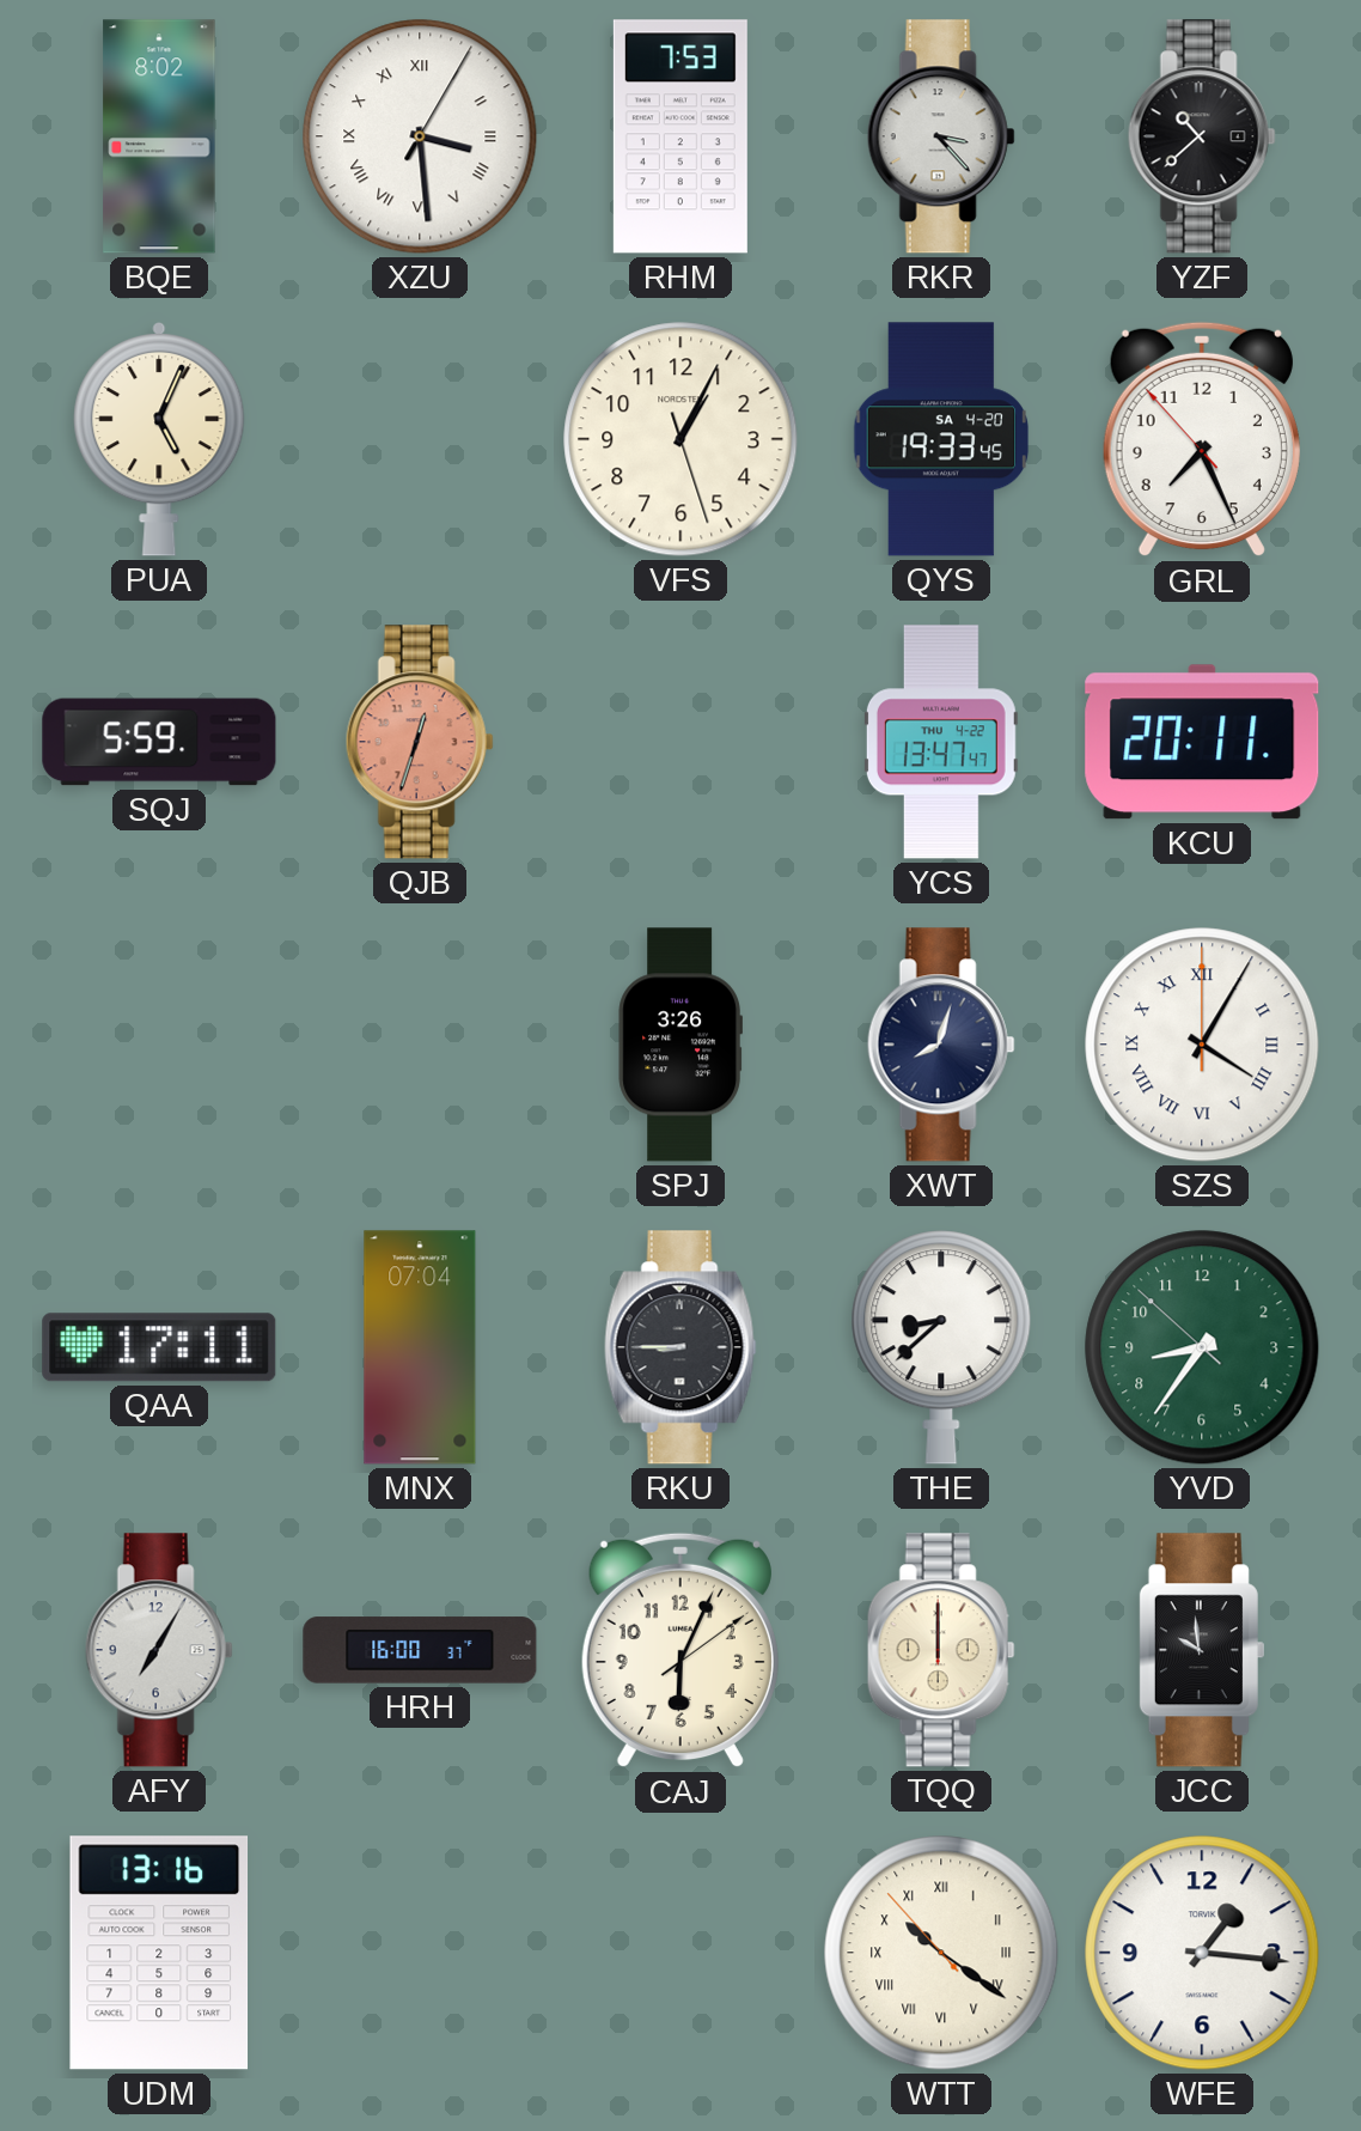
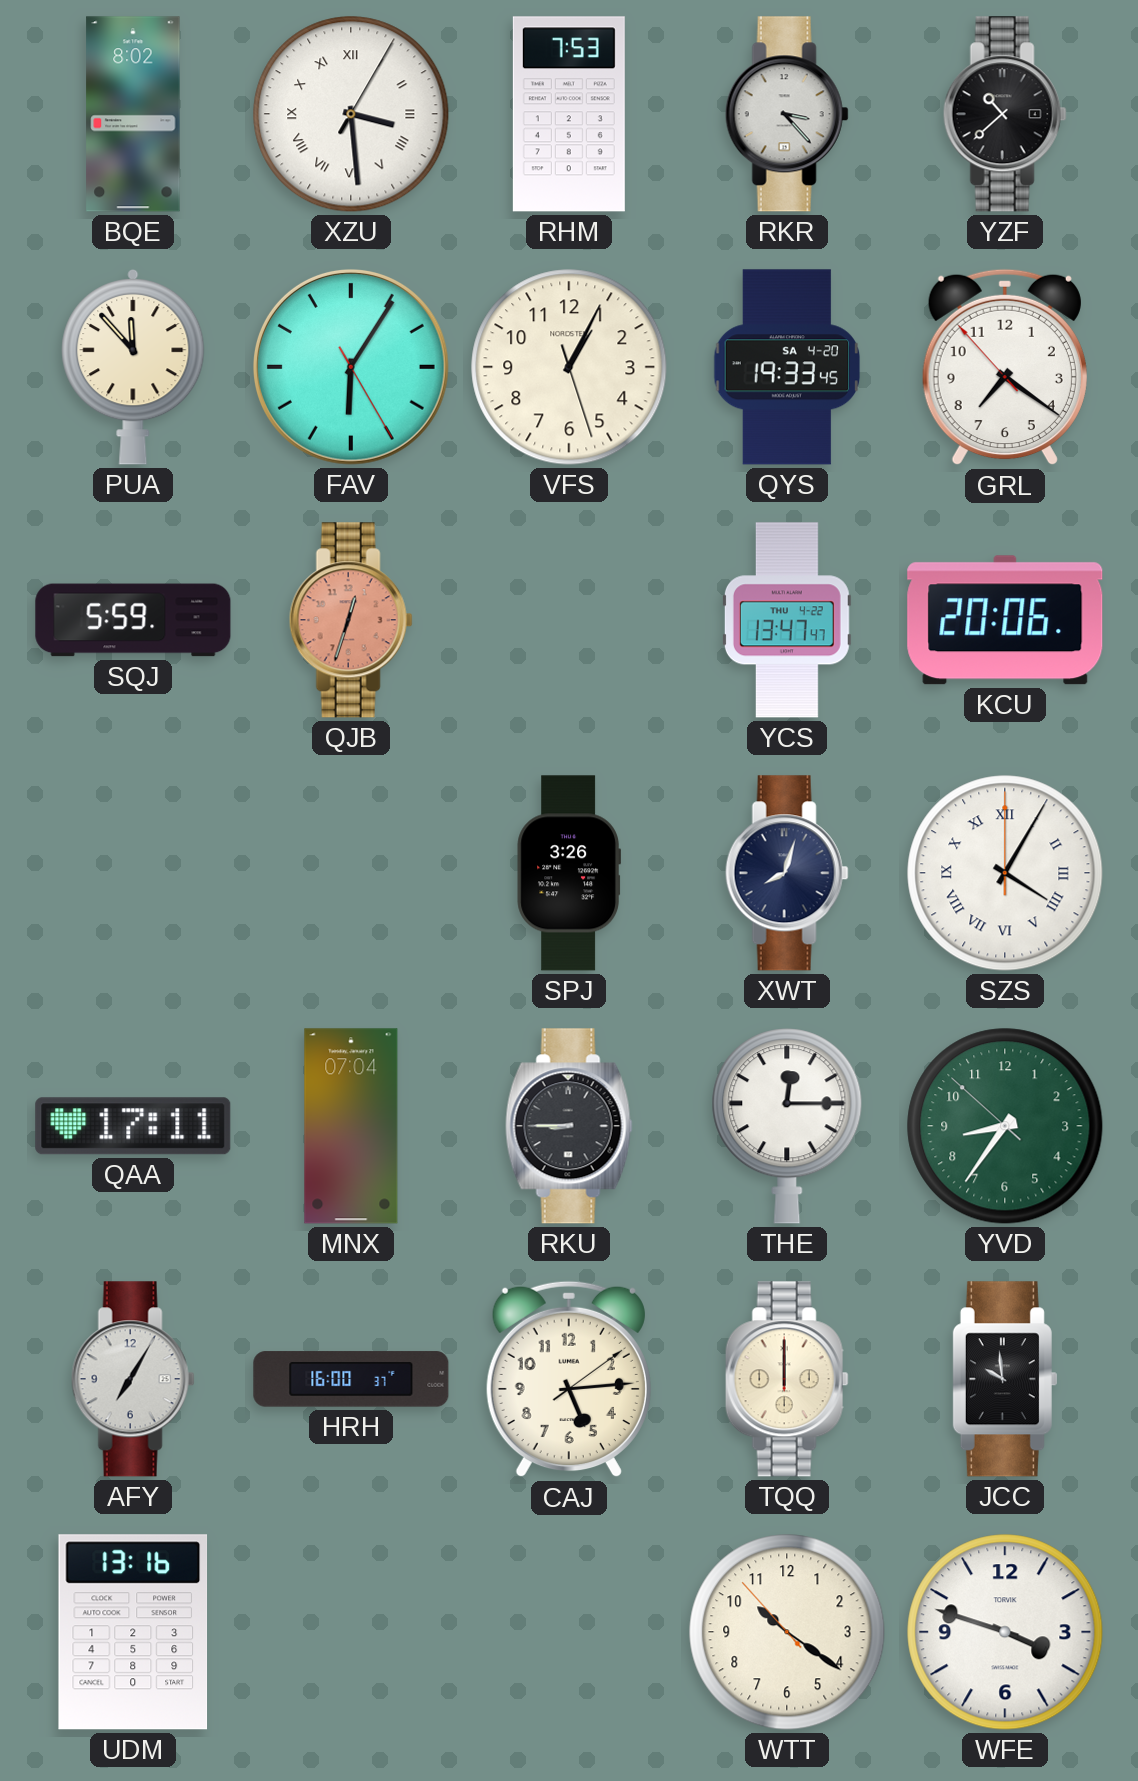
PUA: 5:04 -> 11:53
FAV: none -> 6:05
GRL: 7:25 -> 7:20
KCU: 20:11 -> 20:06
THE: 8:38 -> 12:15
CAJ: 6:04 -> 5:14
WTT numerals: Roman -> Arabic
WFE: 1:16 -> 3:48
